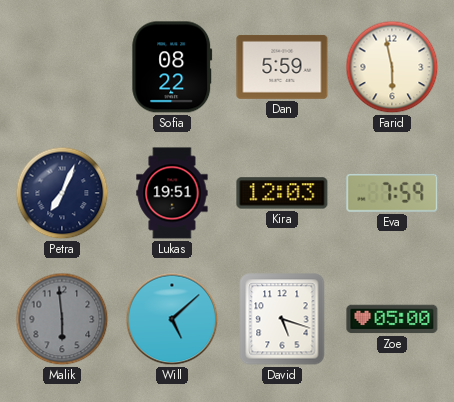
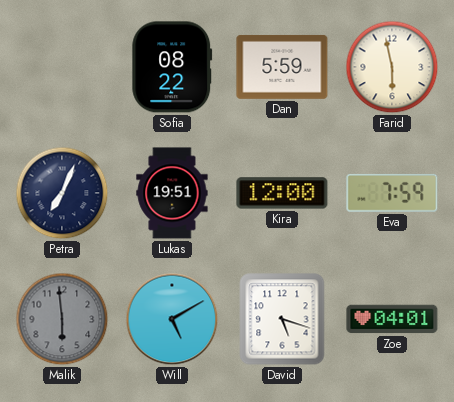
Kira: 12:03 -> 12:00
Will: 5:08 -> 5:10
Zoe: 05:00 -> 04:01
